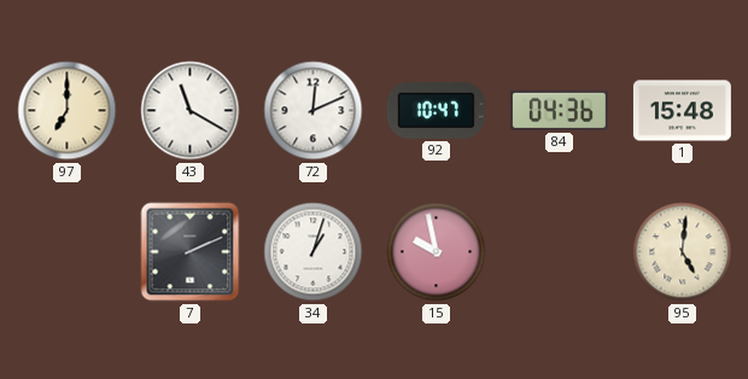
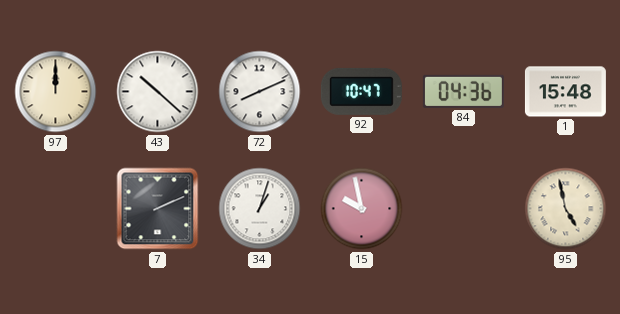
97: 7:00 -> 12:00
43: 11:20 -> 10:22
72: 12:11 -> 8:11
95: 5:01 -> 4:58
